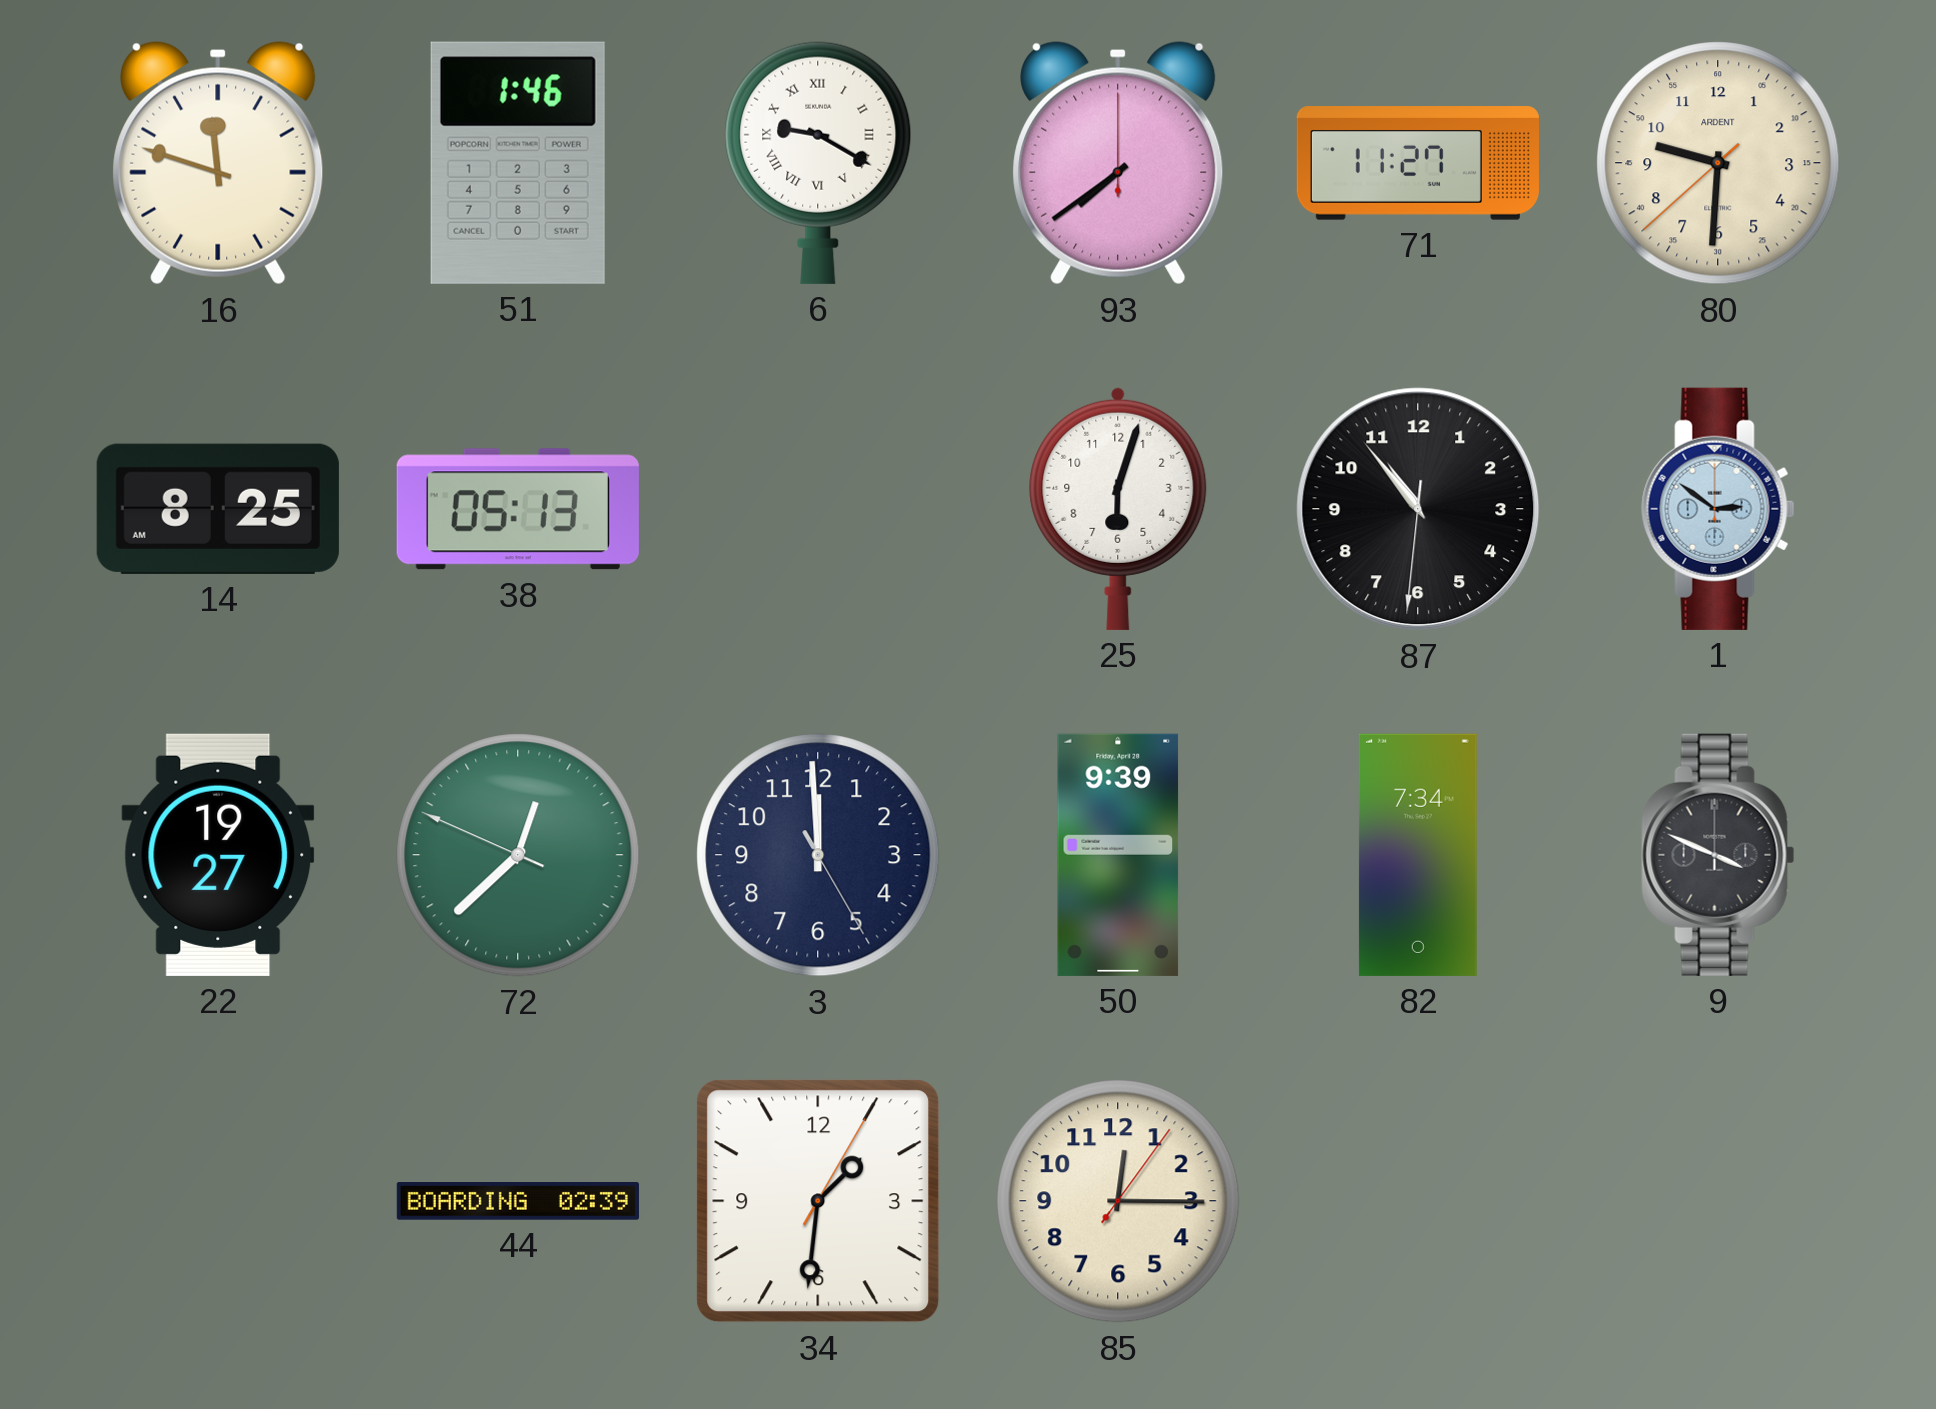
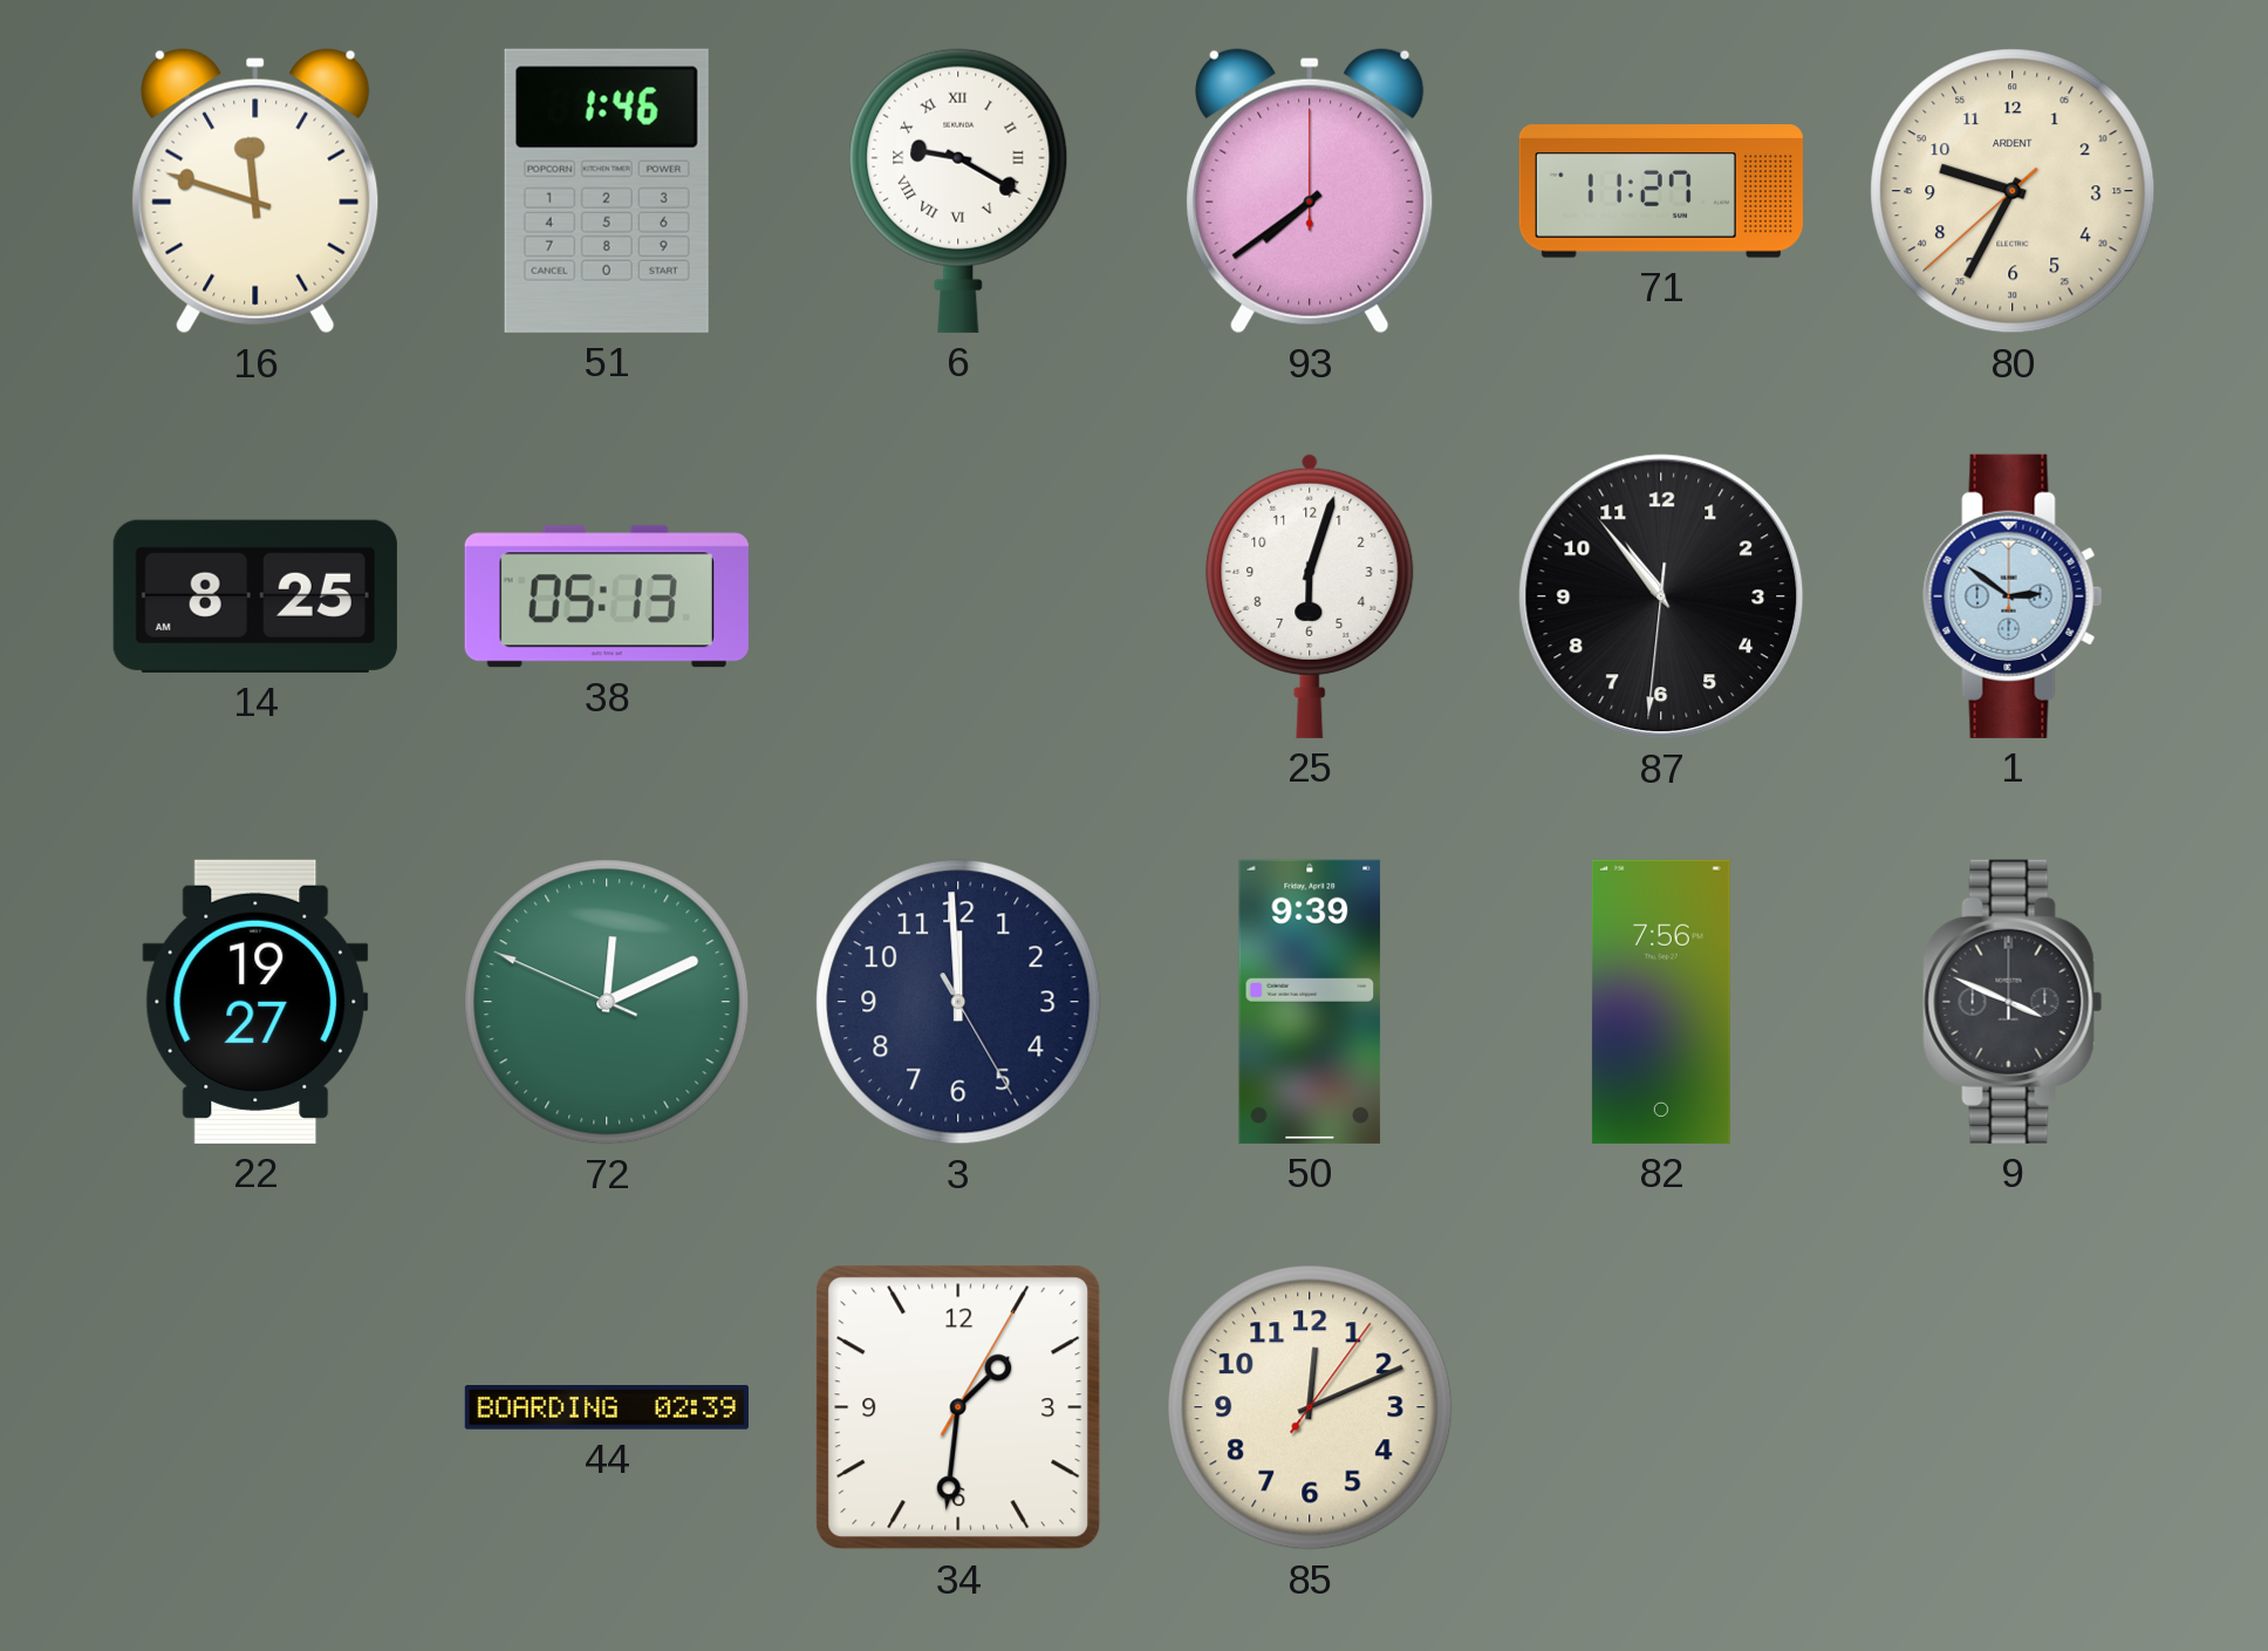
80: 9:30 -> 9:34
72: 12:37 -> 12:10
82: 7:34 -> 7:56
85: 12:15 -> 12:11
